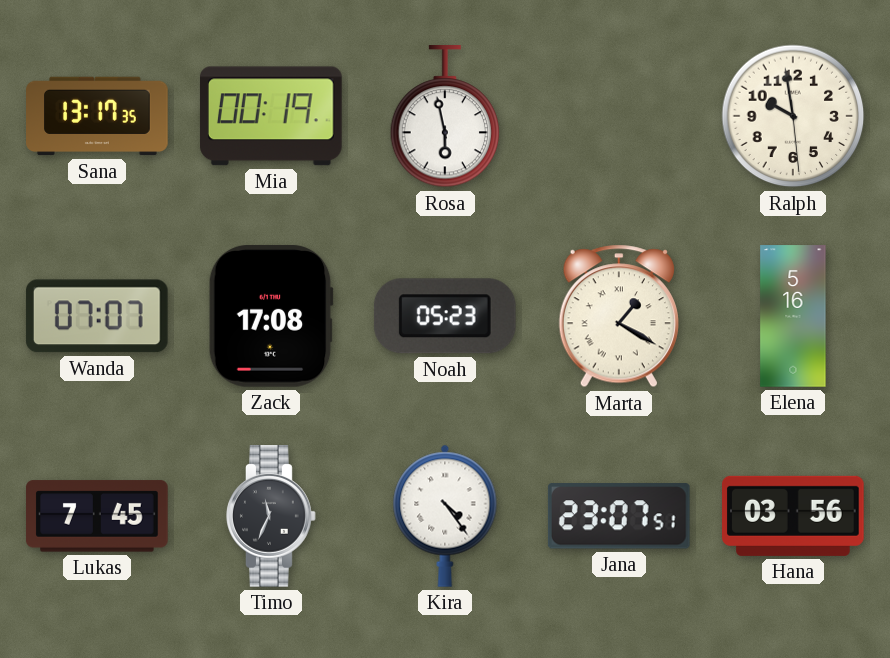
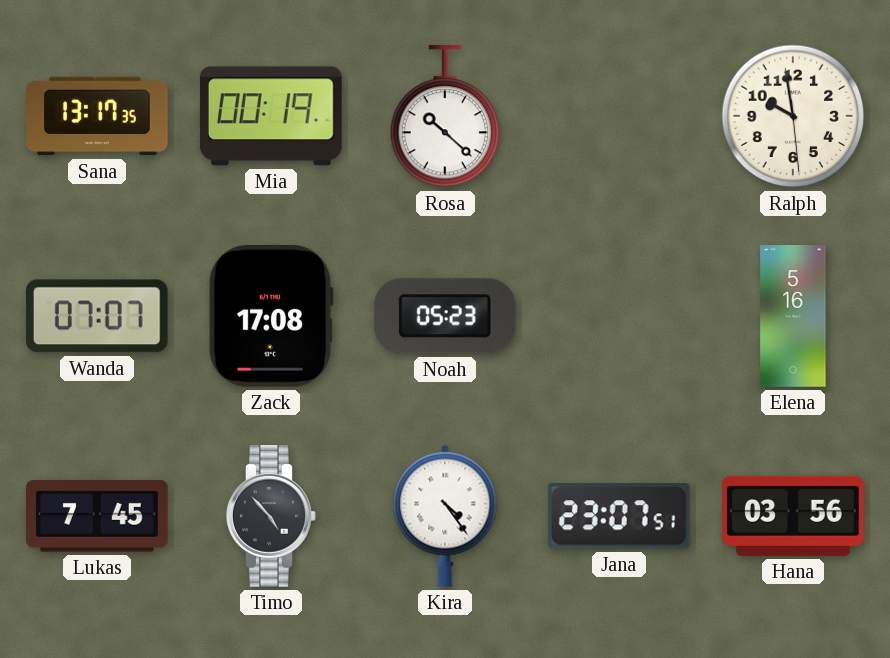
Rosa: 5:58 -> 10:22
Marta: 1:20 -> none
Timo: 11:34 -> 4:53
